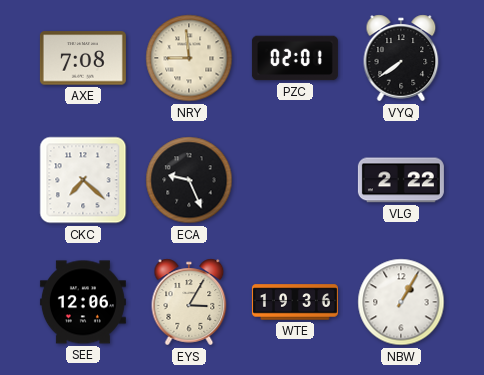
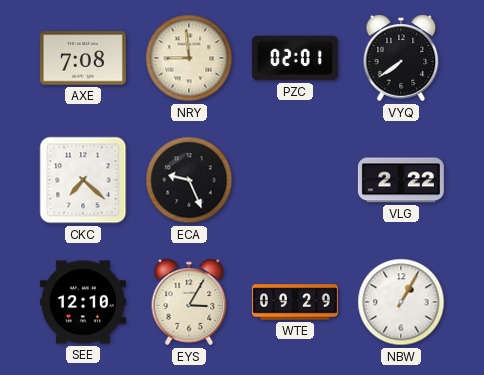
SEE: 12:06 -> 12:10
WTE: 19:36 -> 09:29
